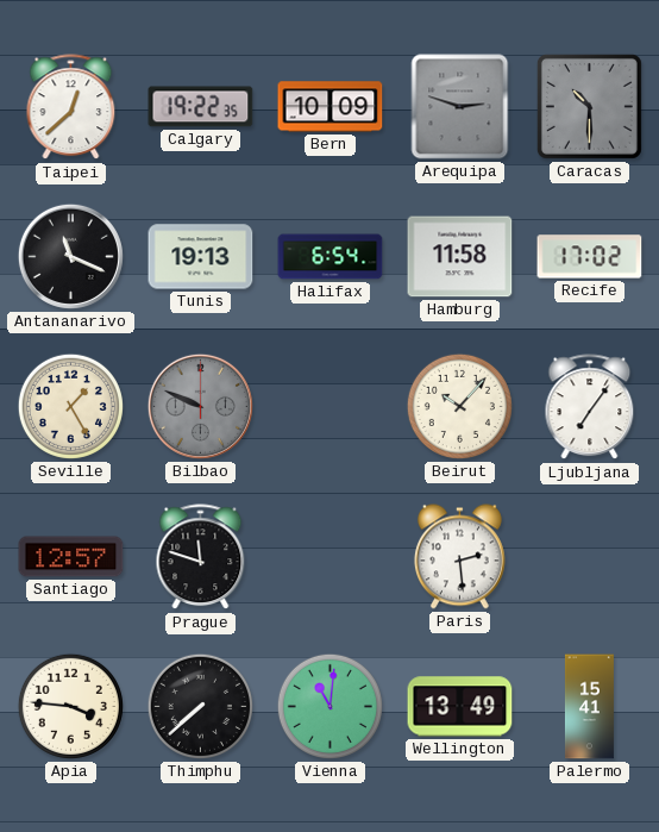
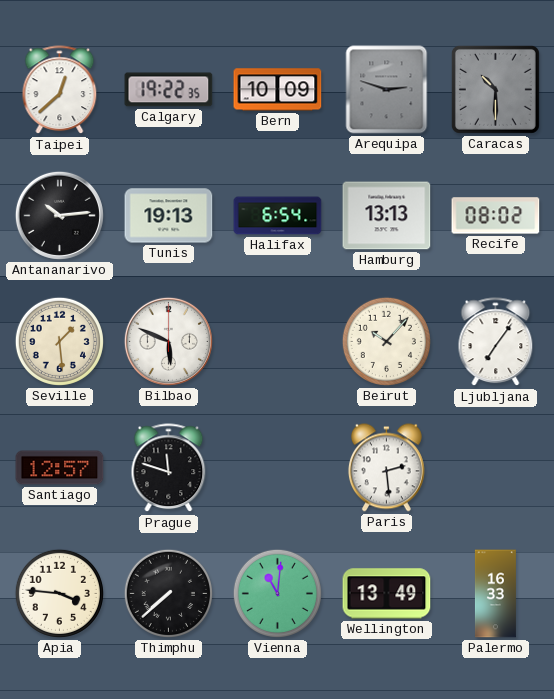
Antananarivo: 11:19 -> 10:14
Hamburg: 11:58 -> 13:13
Recife: 17:02 -> 08:02
Seville: 1:25 -> 1:29
Bilbao: 9:49 -> 5:49
Bilbao dial: grey -> white
Palermo: 15:41 -> 16:33
